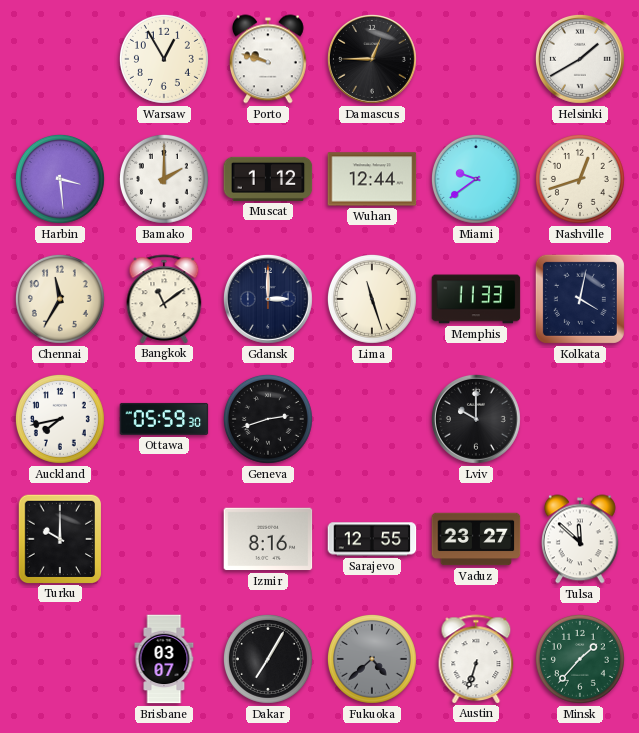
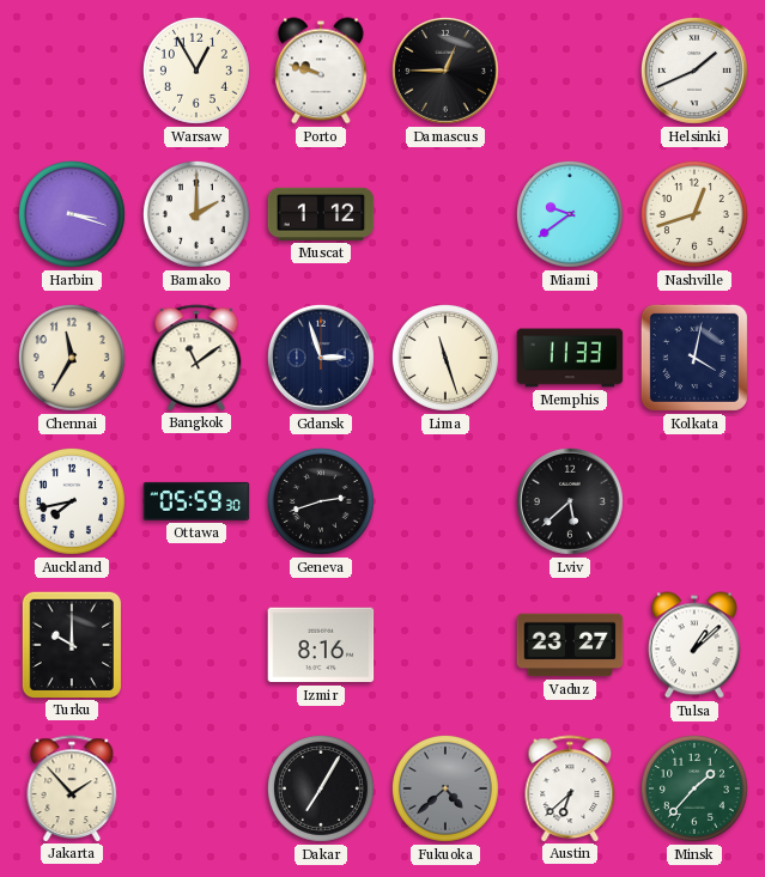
Helsinki: 1:40 -> 1:41
Harbin: 3:29 -> 3:18
Wuhan: 12:44 -> none
Gdansk: 3:00 -> 2:57
Lviv: 10:00 -> 5:38
Sarajevo: 12:55 -> none
Tulsa: 11:52 -> 1:08
Jakarta: none -> 1:53
Brisbane: 03:07 -> none
Austin: 6:33 -> 6:38
